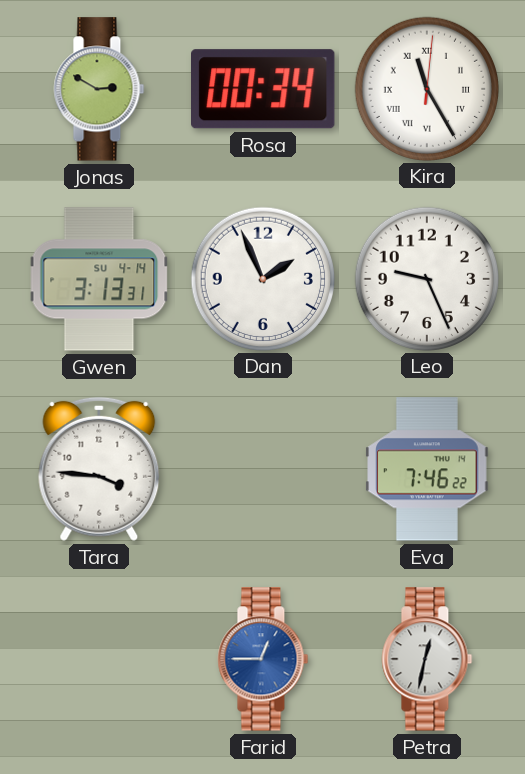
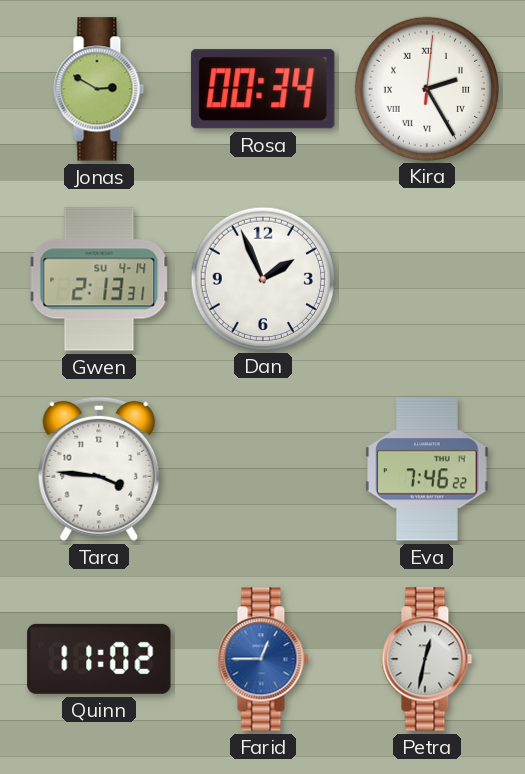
Kira: 11:25 -> 2:25
Gwen: 3:13 -> 2:13
Leo: 9:26 -> none
Quinn: none -> 11:02
